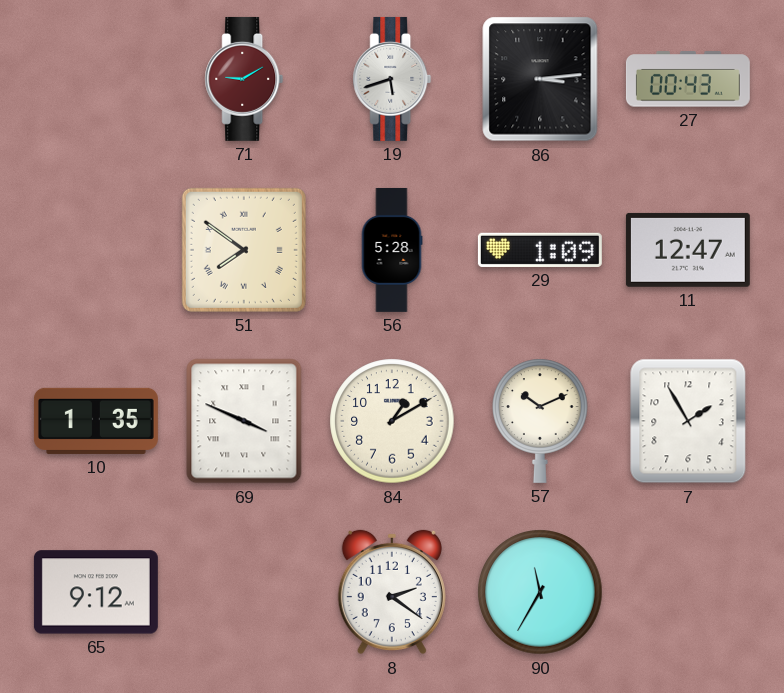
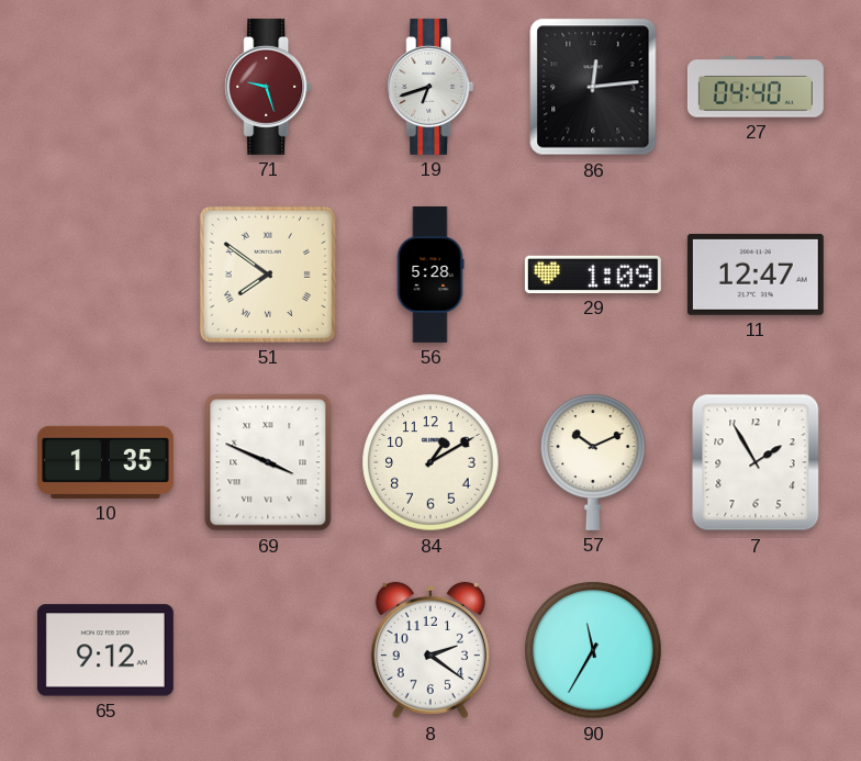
71: 9:10 -> 9:27
19: 5:42 -> 6:42
86: 3:14 -> 12:14
27: 00:43 -> 04:40
